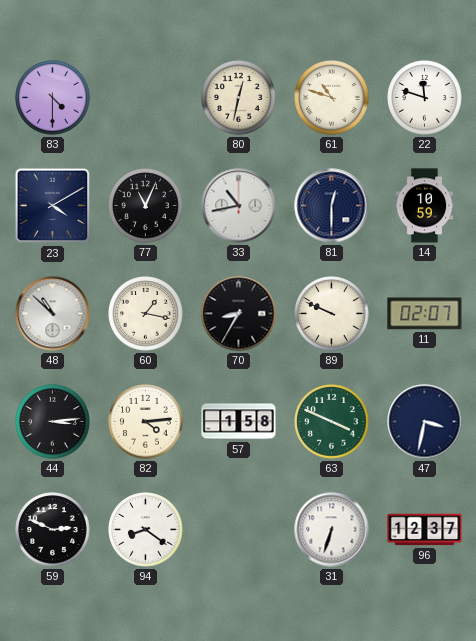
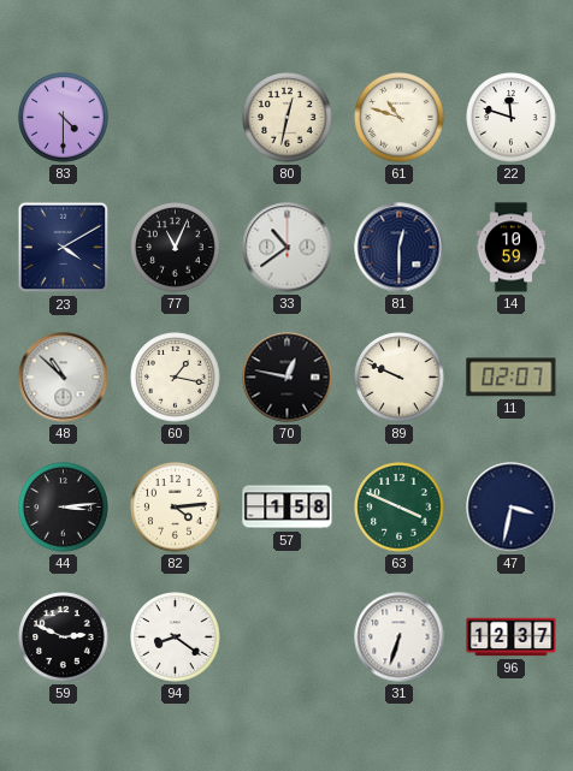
33: 10:43 -> 10:39
70: 8:35 -> 12:47
